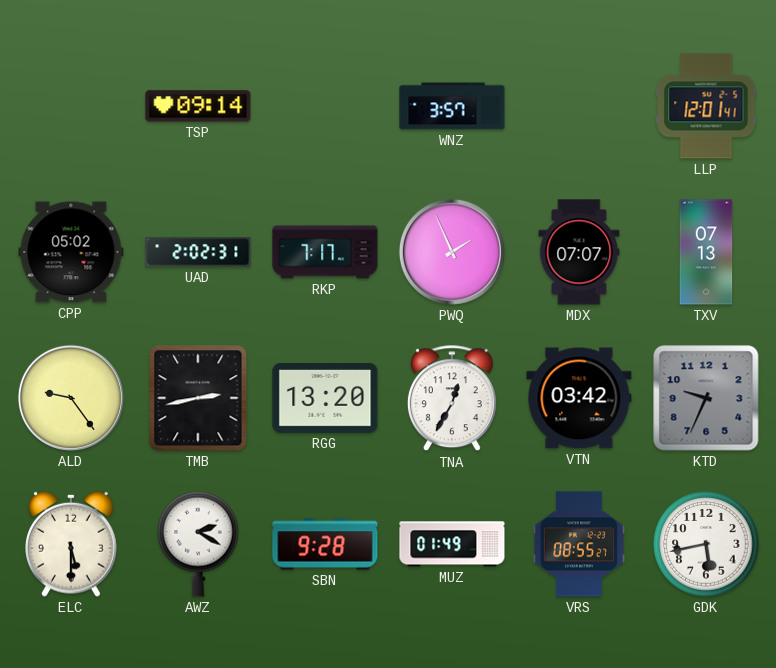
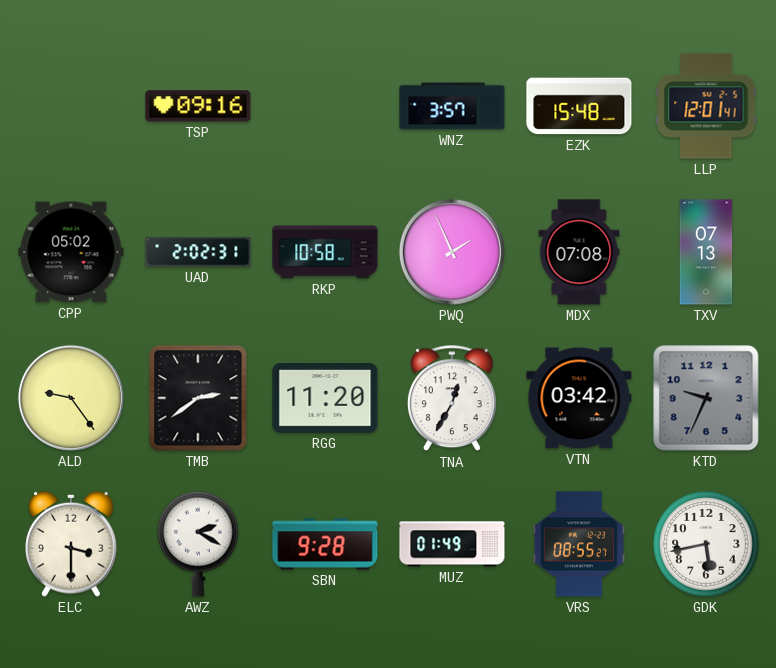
TSP: 09:14 -> 09:16
EZK: none -> 15:48
RKP: 7:17 -> 10:58
MDX: 07:07 -> 07:08
TMB: 2:43 -> 2:39
RGG: 13:20 -> 11:20
ELC: 5:30 -> 3:30
